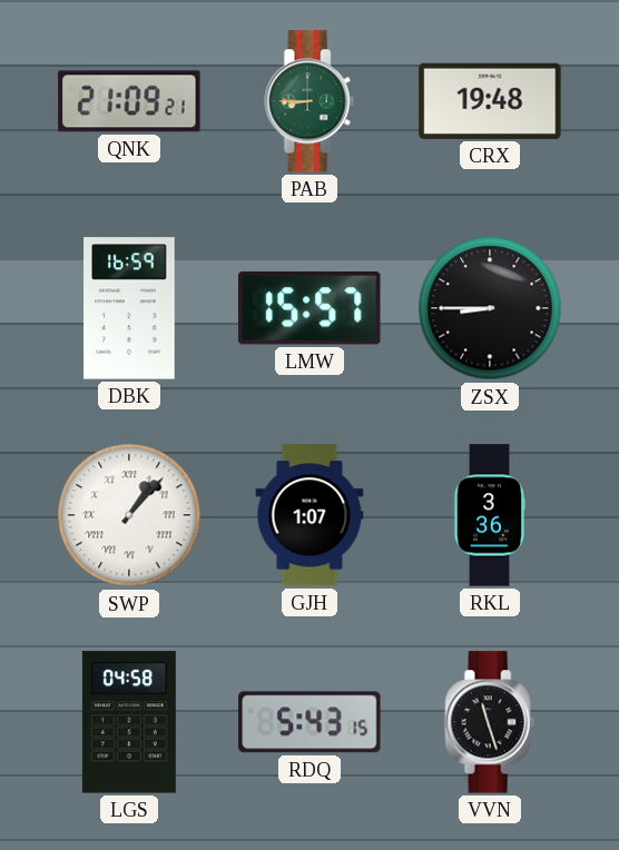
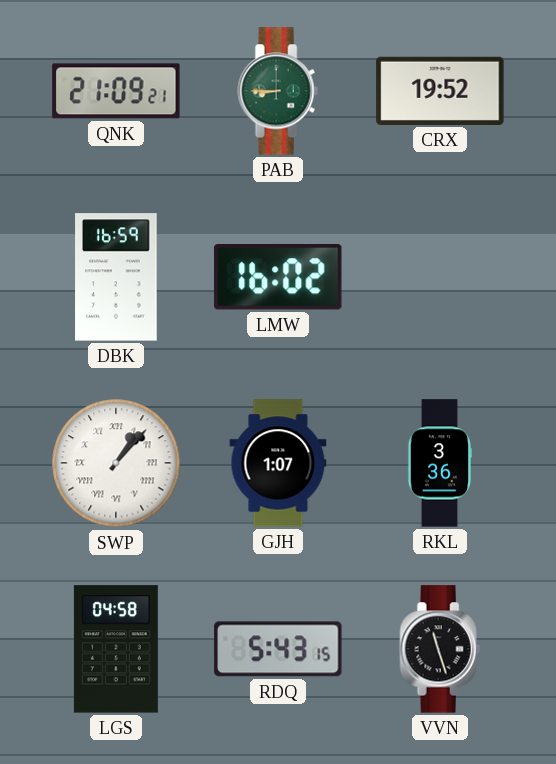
CRX: 19:48 -> 19:52
LMW: 15:57 -> 16:02
ZSX: 8:45 -> none
